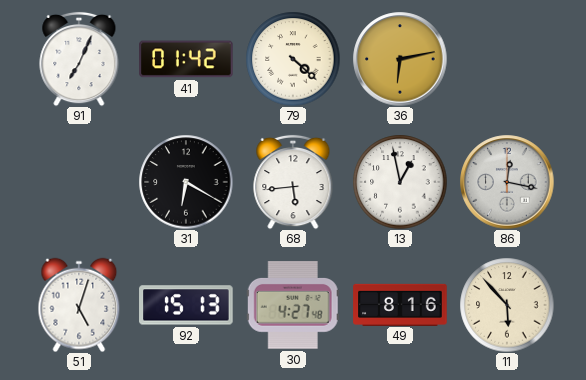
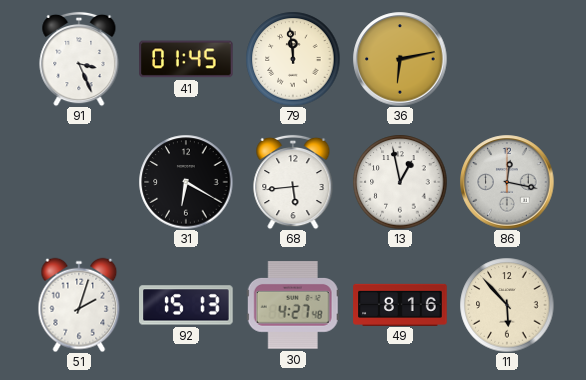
91: 7:04 -> 3:26
41: 01:42 -> 01:45
79: 4:22 -> 11:59
51: 5:03 -> 2:03
